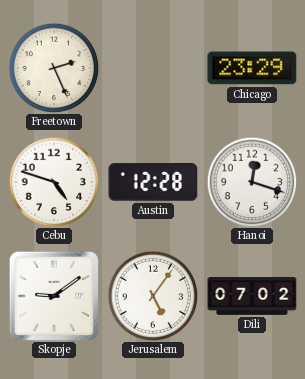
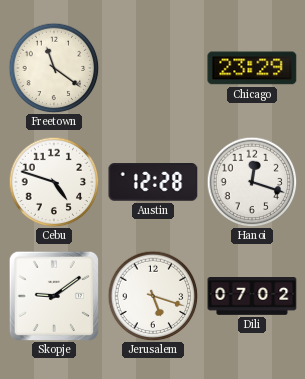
Freetown: 2:26 -> 11:21
Jerusalem: 5:06 -> 5:18
